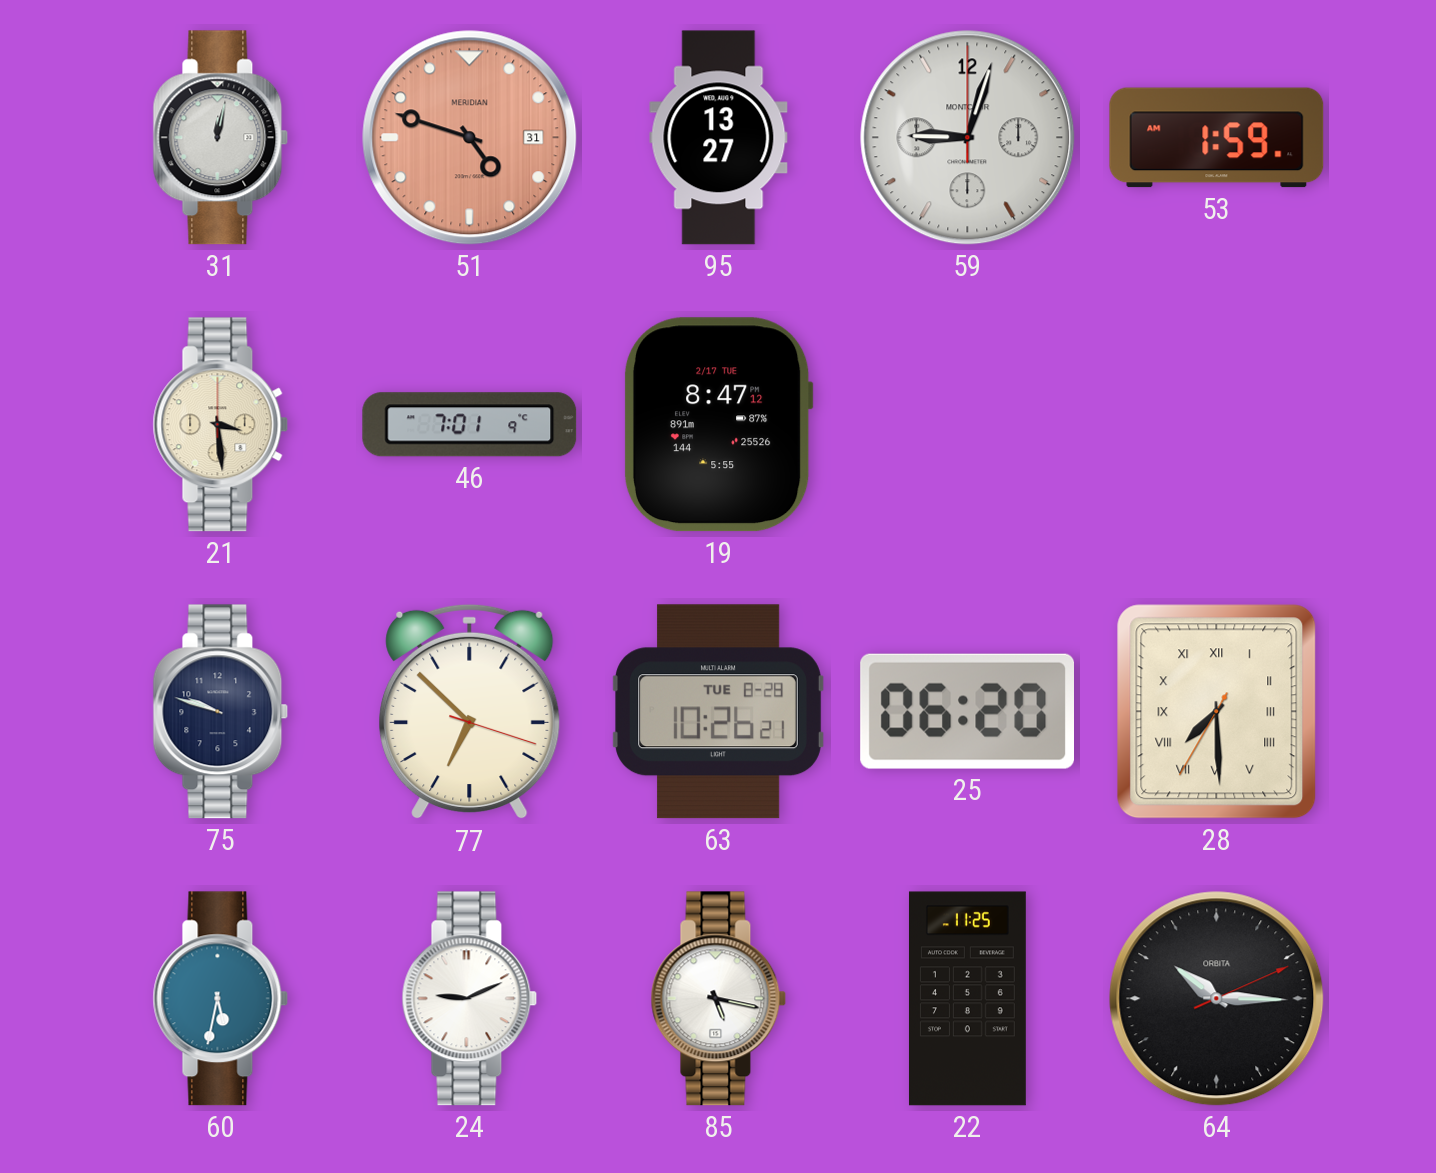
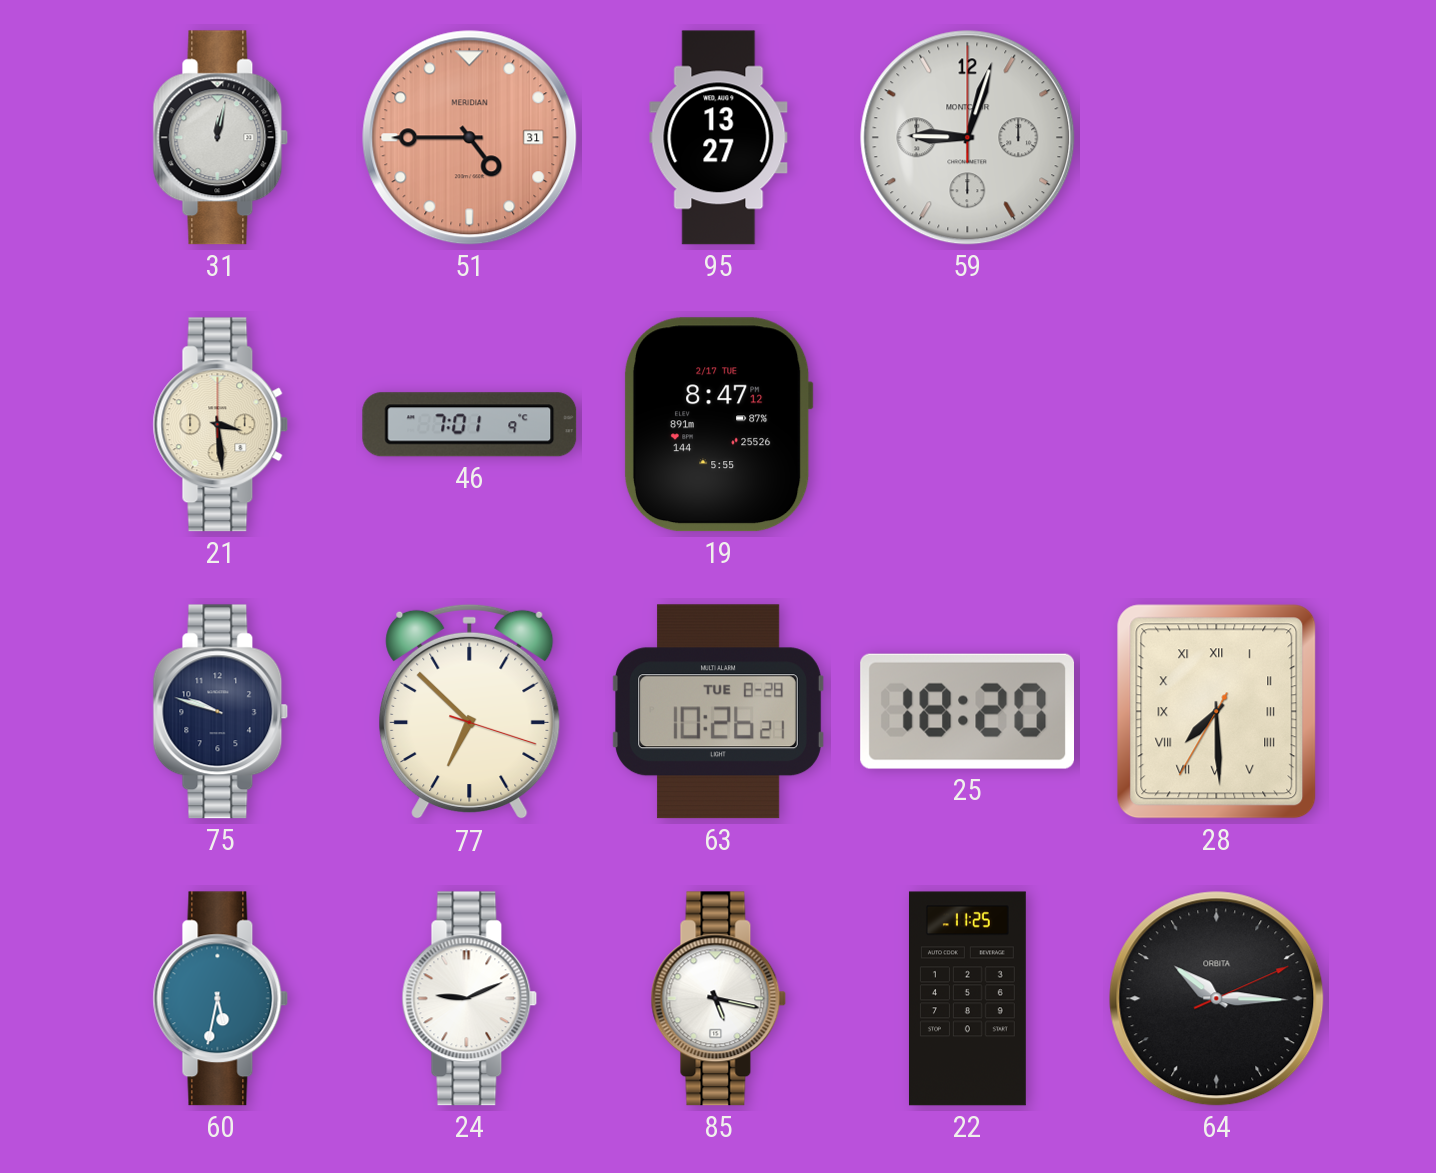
51: 4:48 -> 4:45
53: 1:59 -> none
25: 06:20 -> 18:20
